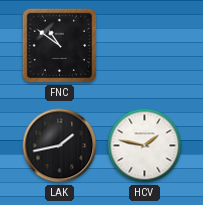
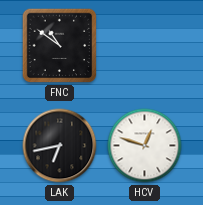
LAK: 1:43 -> 6:43
HCV: 1:47 -> 12:48
